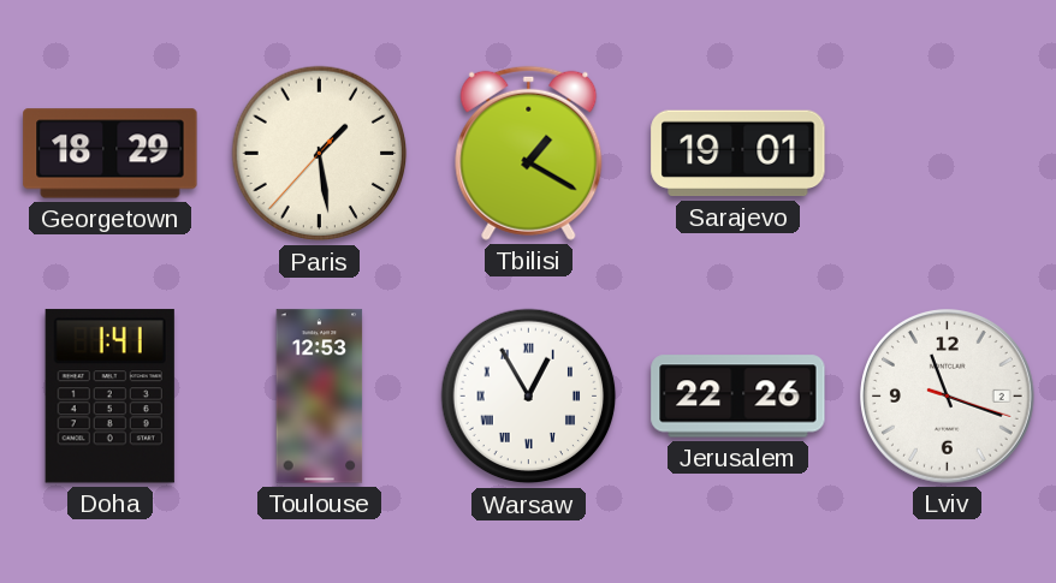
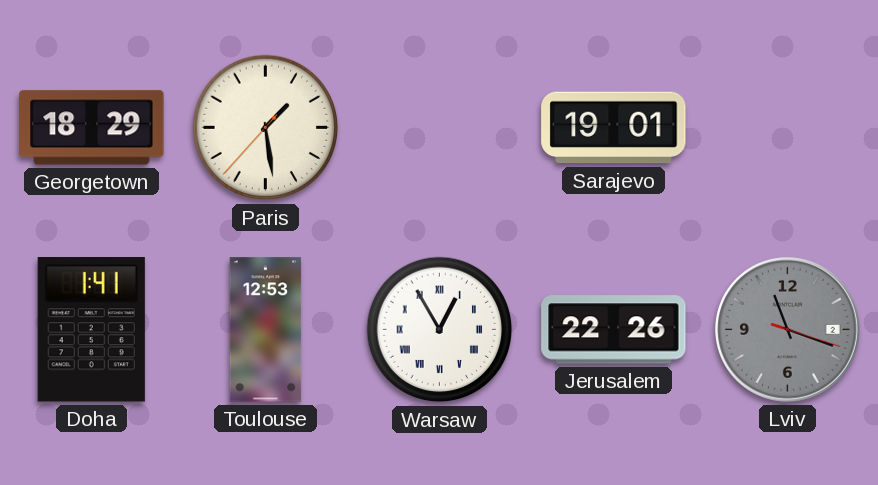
Tbilisi: 1:20 -> none
Lviv dial: white -> grey
